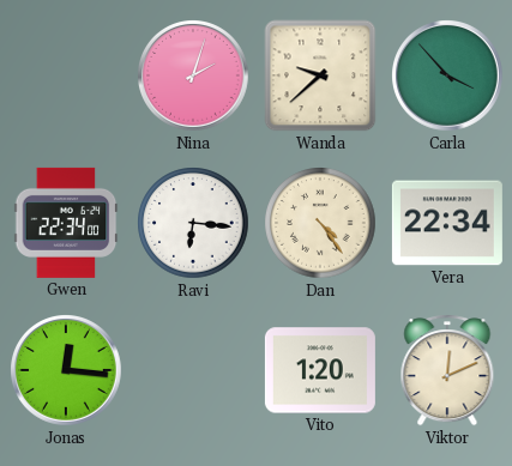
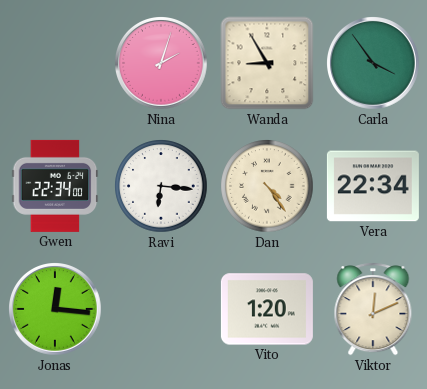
Wanda: 9:38 -> 8:55
Carla: 3:53 -> 3:54
